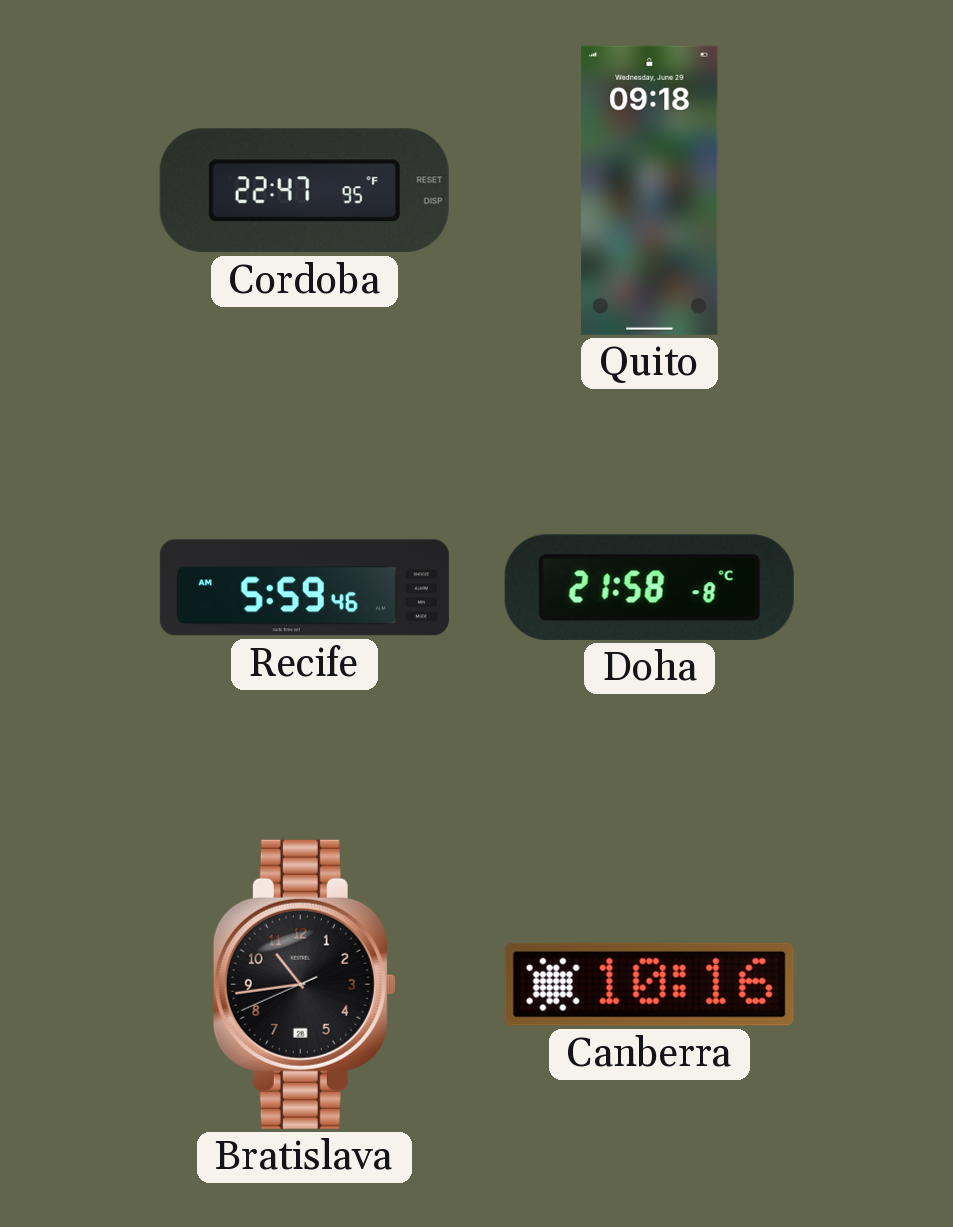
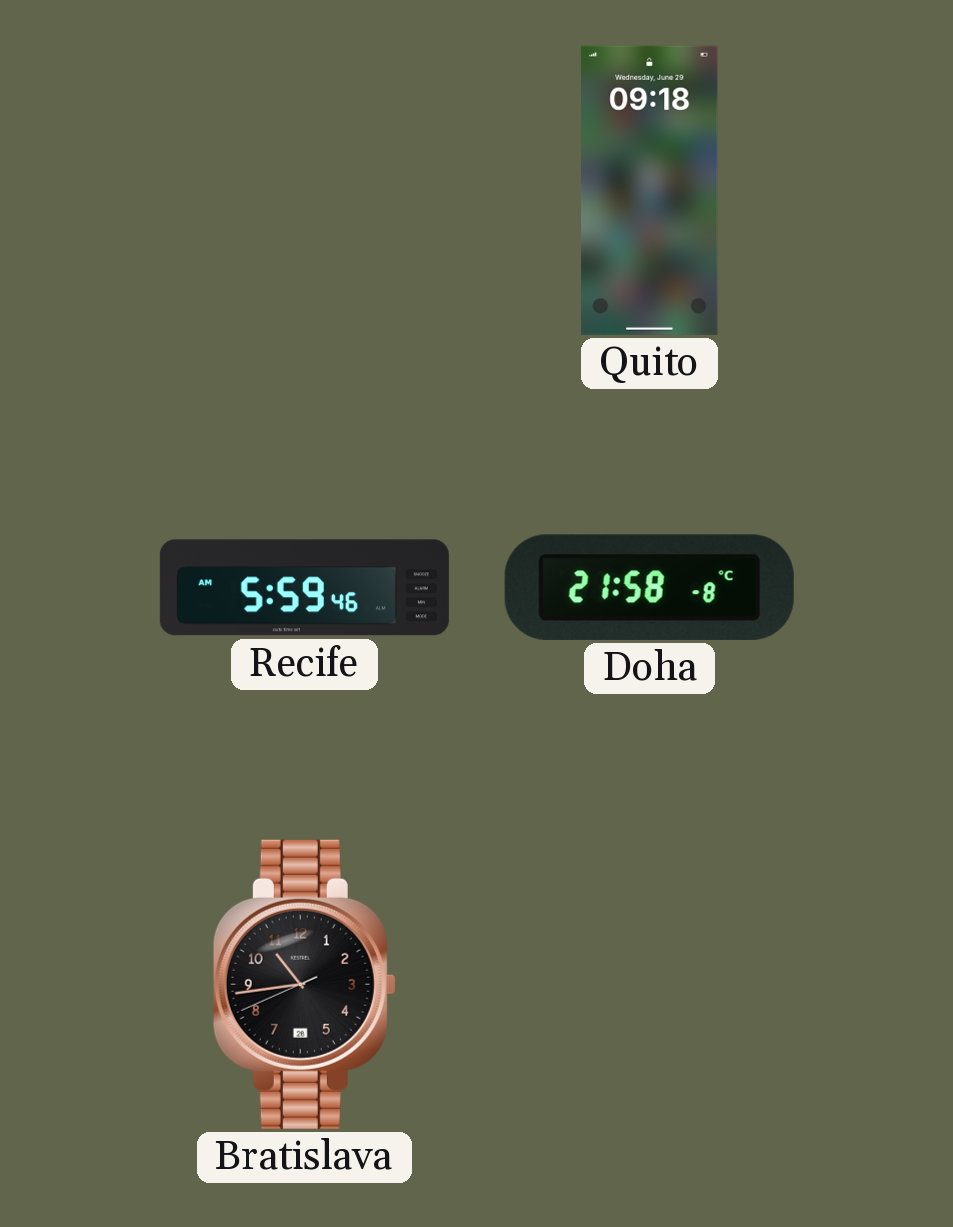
Cordoba: 22:47 -> none
Canberra: 10:16 -> none
